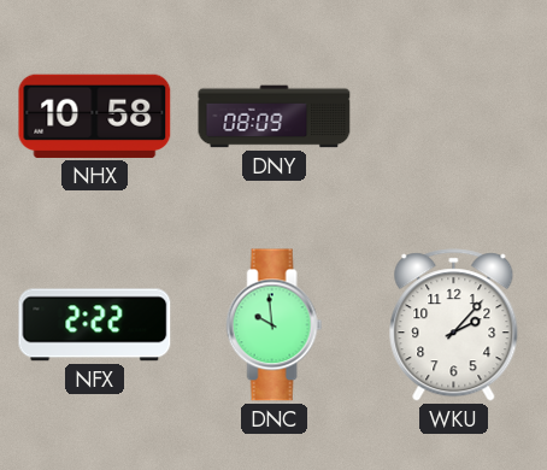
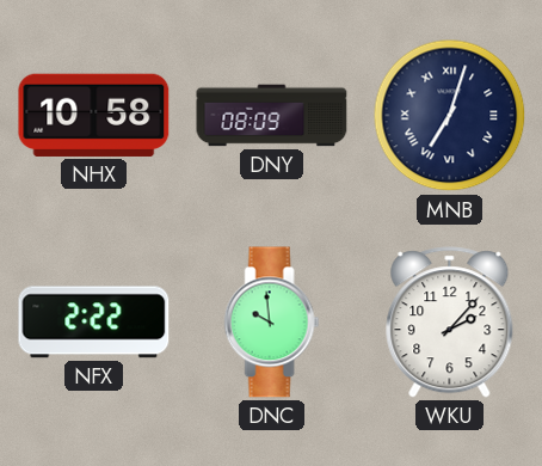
MNB: none -> 7:03
